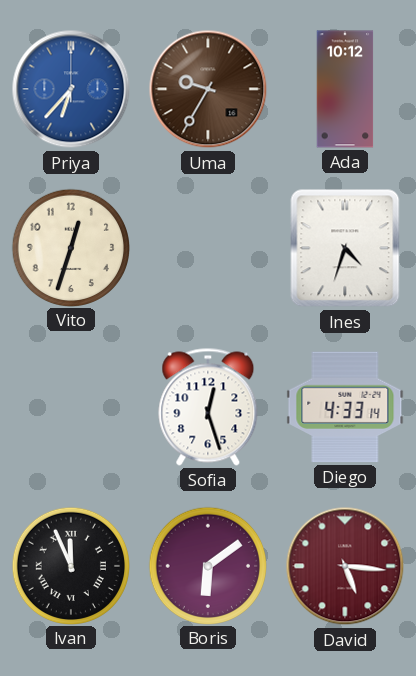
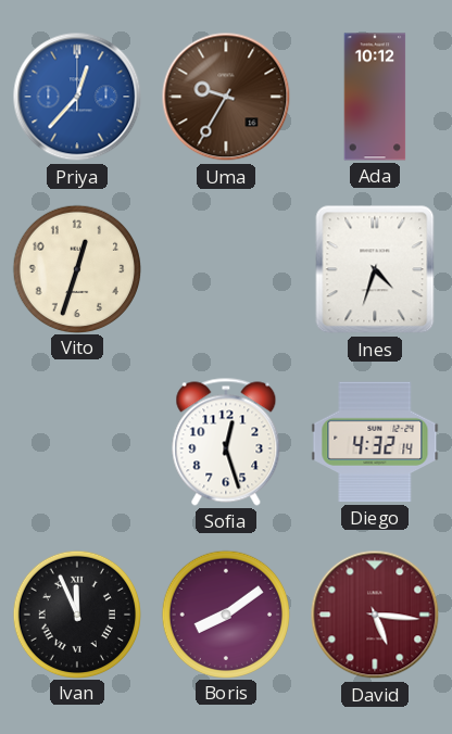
Priya: 6:37 -> 12:37
Diego: 4:33 -> 4:32
Boris: 6:09 -> 8:09
